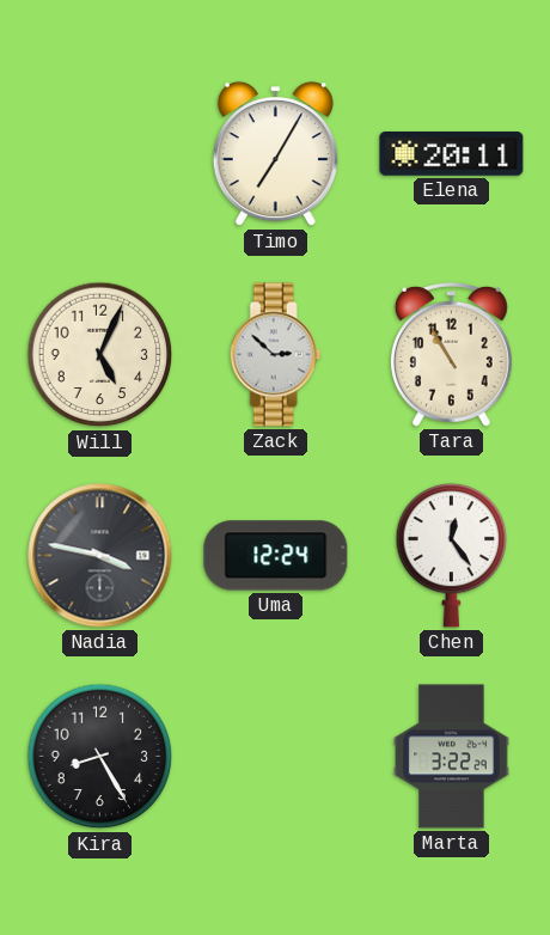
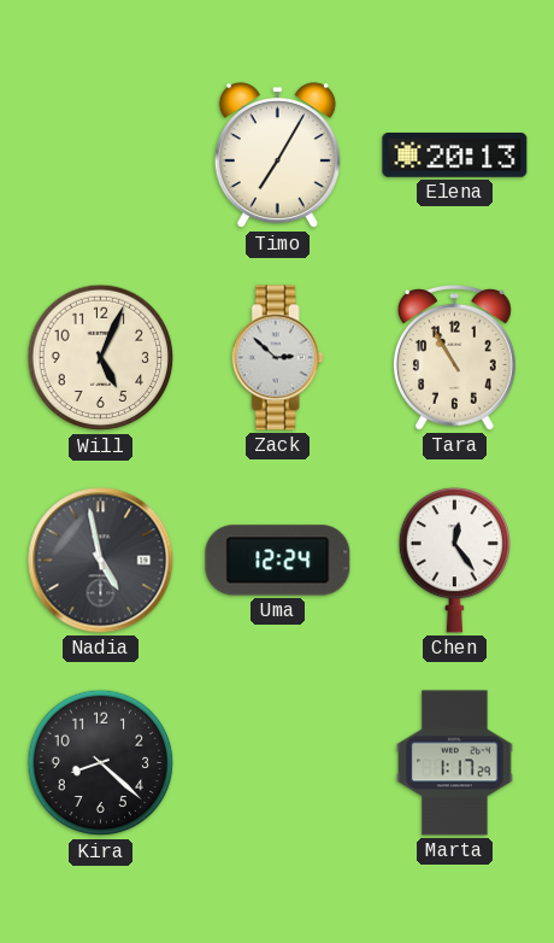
Elena: 20:11 -> 20:13
Nadia: 3:47 -> 4:58
Kira: 8:25 -> 8:22
Marta: 3:22 -> 1:17
